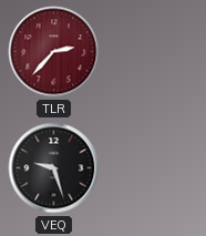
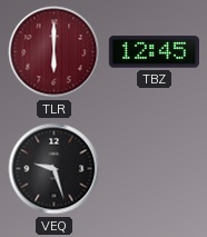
TLR: 2:37 -> 6:00
TBZ: none -> 12:45
